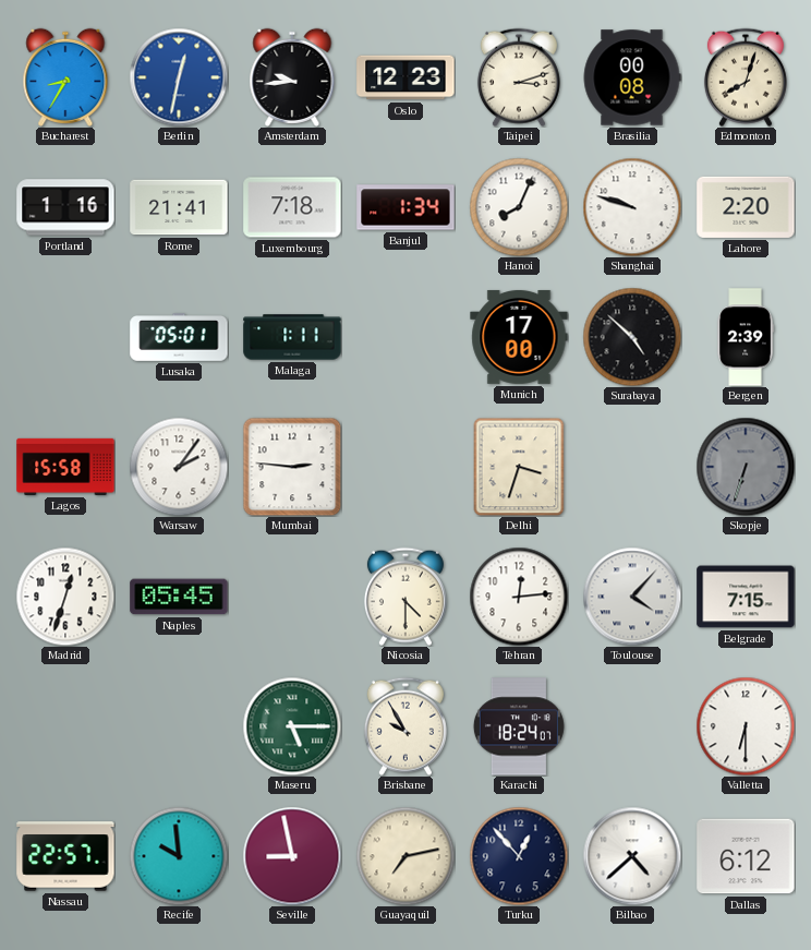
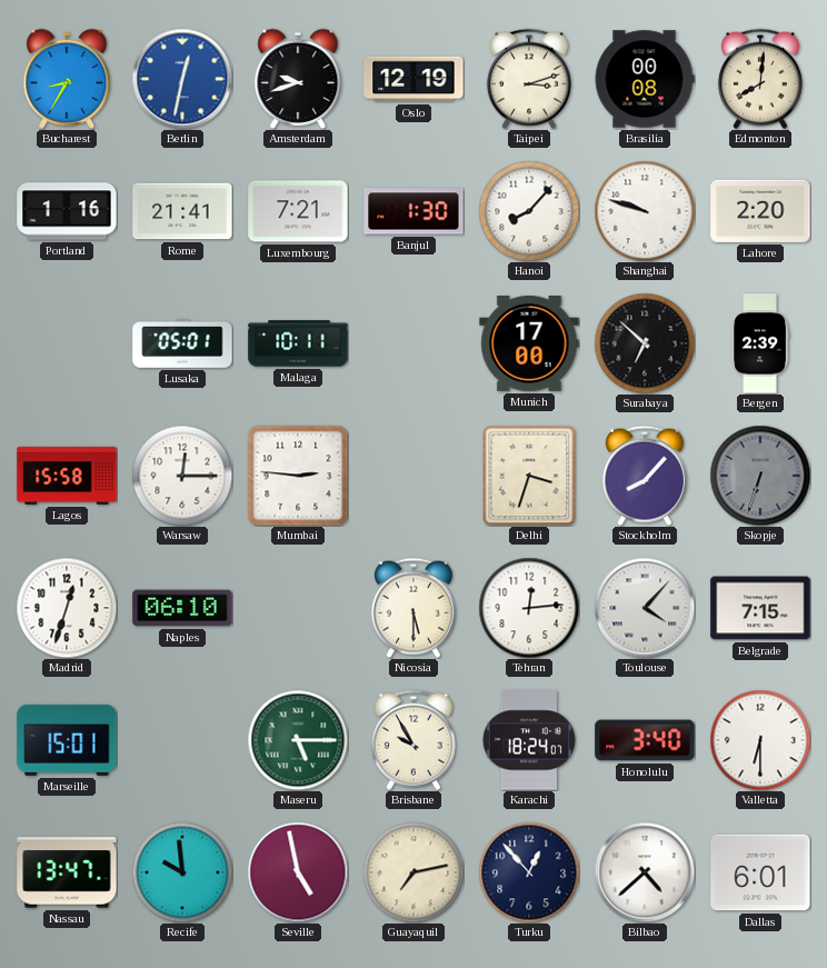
Amsterdam: 9:44 -> 9:42
Oslo: 12:23 -> 12:19
Edmonton: 8:03 -> 8:01
Luxembourg: 7:18 -> 7:21
Banjul: 1:34 -> 1:30
Hanoi: 8:04 -> 8:07
Malaga: 1:11 -> 10:11
Surabaya: 4:52 -> 6:52
Warsaw: 2:06 -> 12:15
Stockholm: none -> 8:07
Naples: 05:45 -> 06:10
Nicosia: 4:30 -> 5:30
Marseille: none -> 15:01
Honolulu: none -> 3:40
Nassau: 22:57 -> 13:47
Seville: 8:58 -> 4:58
Dallas: 6:12 -> 6:01
